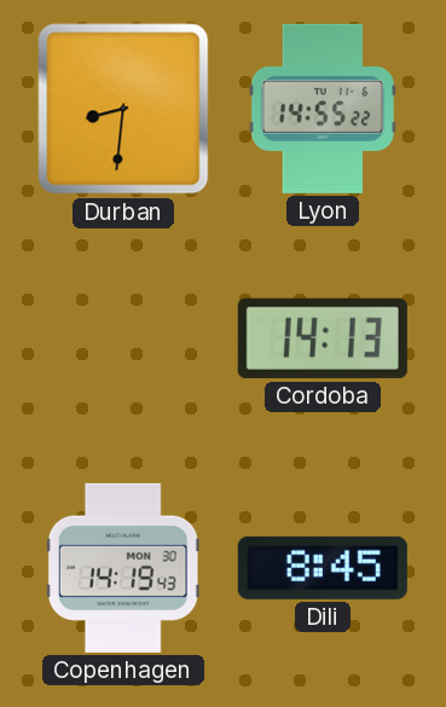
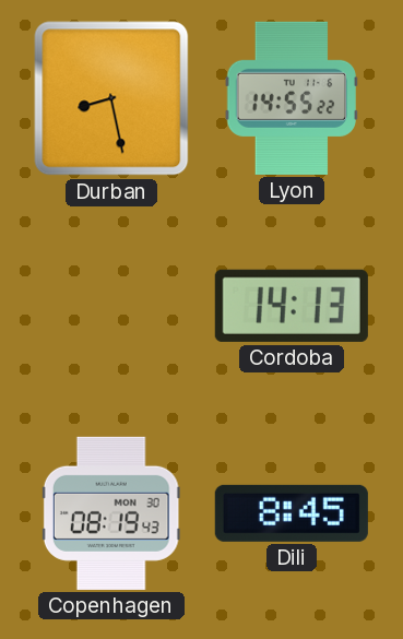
Durban: 8:31 -> 8:28
Copenhagen: 14:19 -> 08:19
